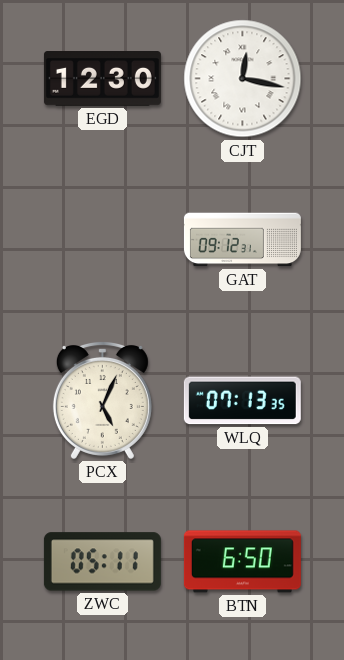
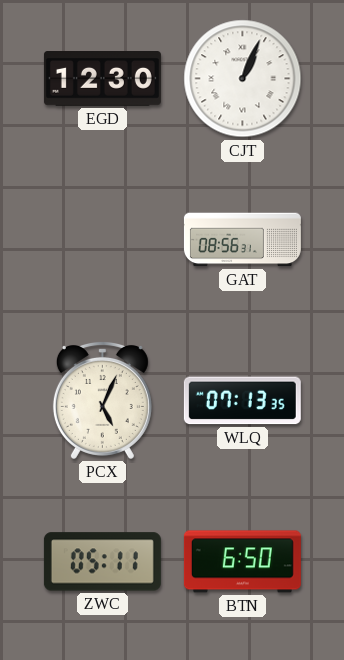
CJT: 12:17 -> 1:04
GAT: 09:12 -> 08:56
